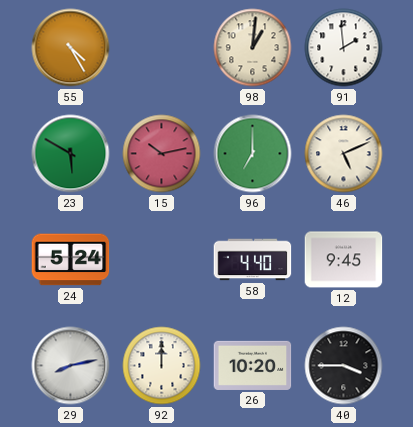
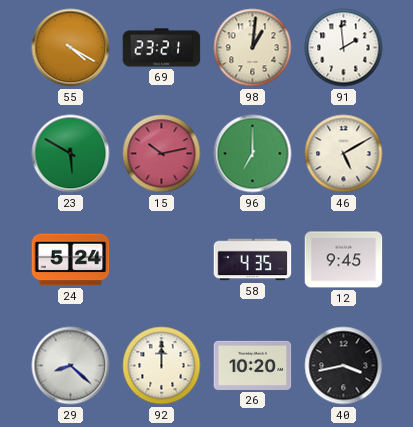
55: 4:25 -> 4:20
69: none -> 23:21
46: 5:11 -> 5:10
58: 4:40 -> 4:35
29: 8:13 -> 8:22
40: 3:45 -> 3:43
